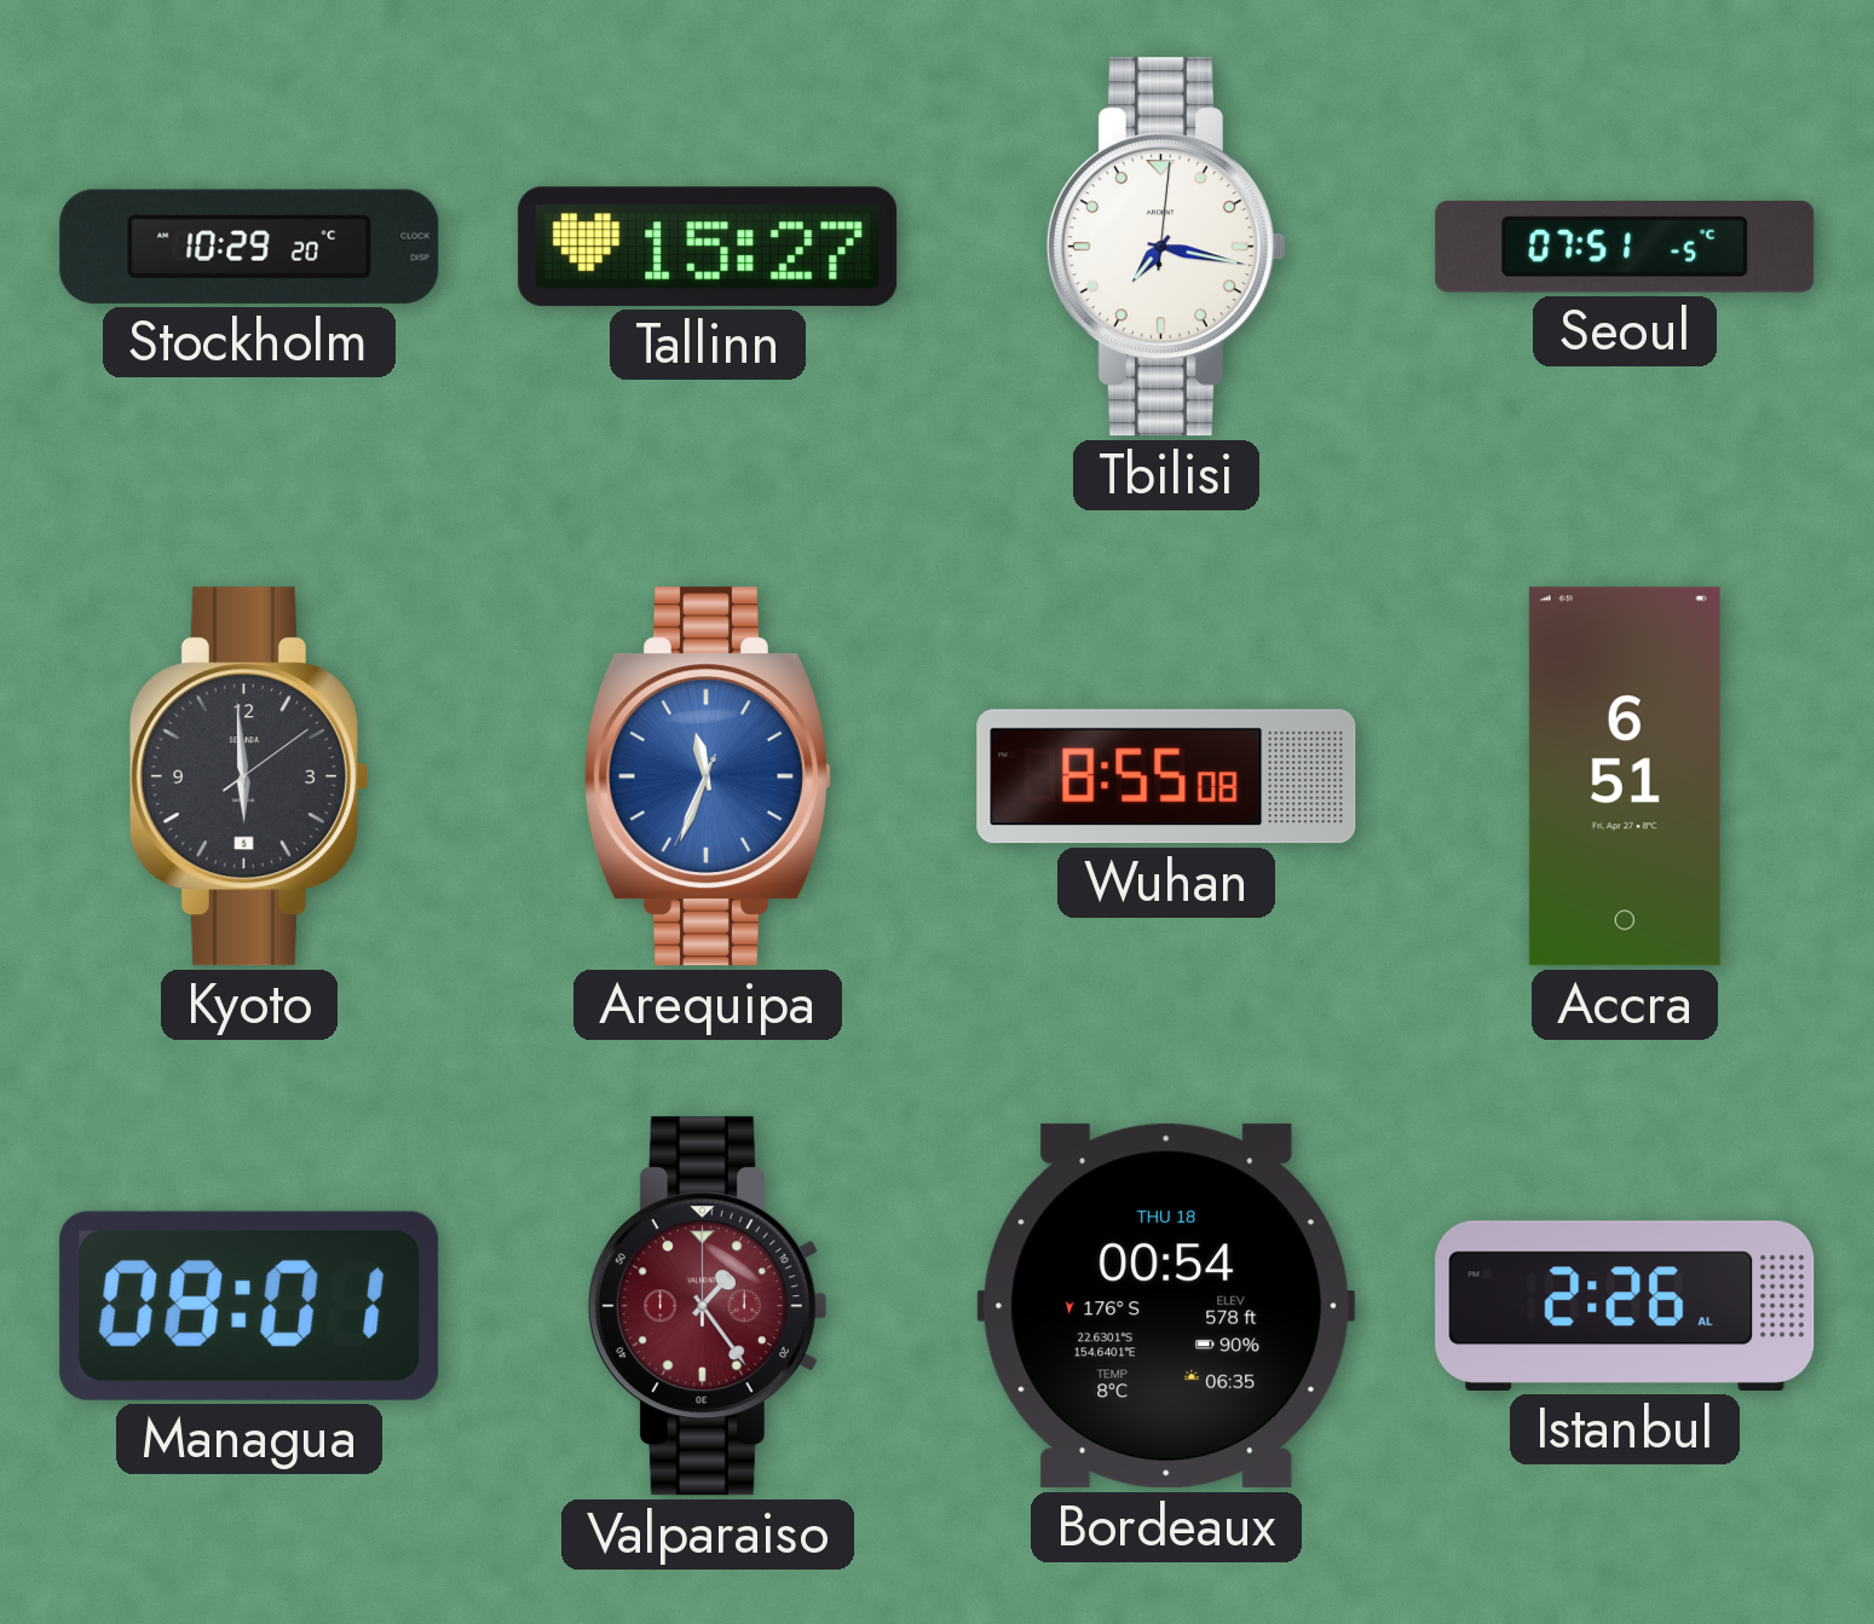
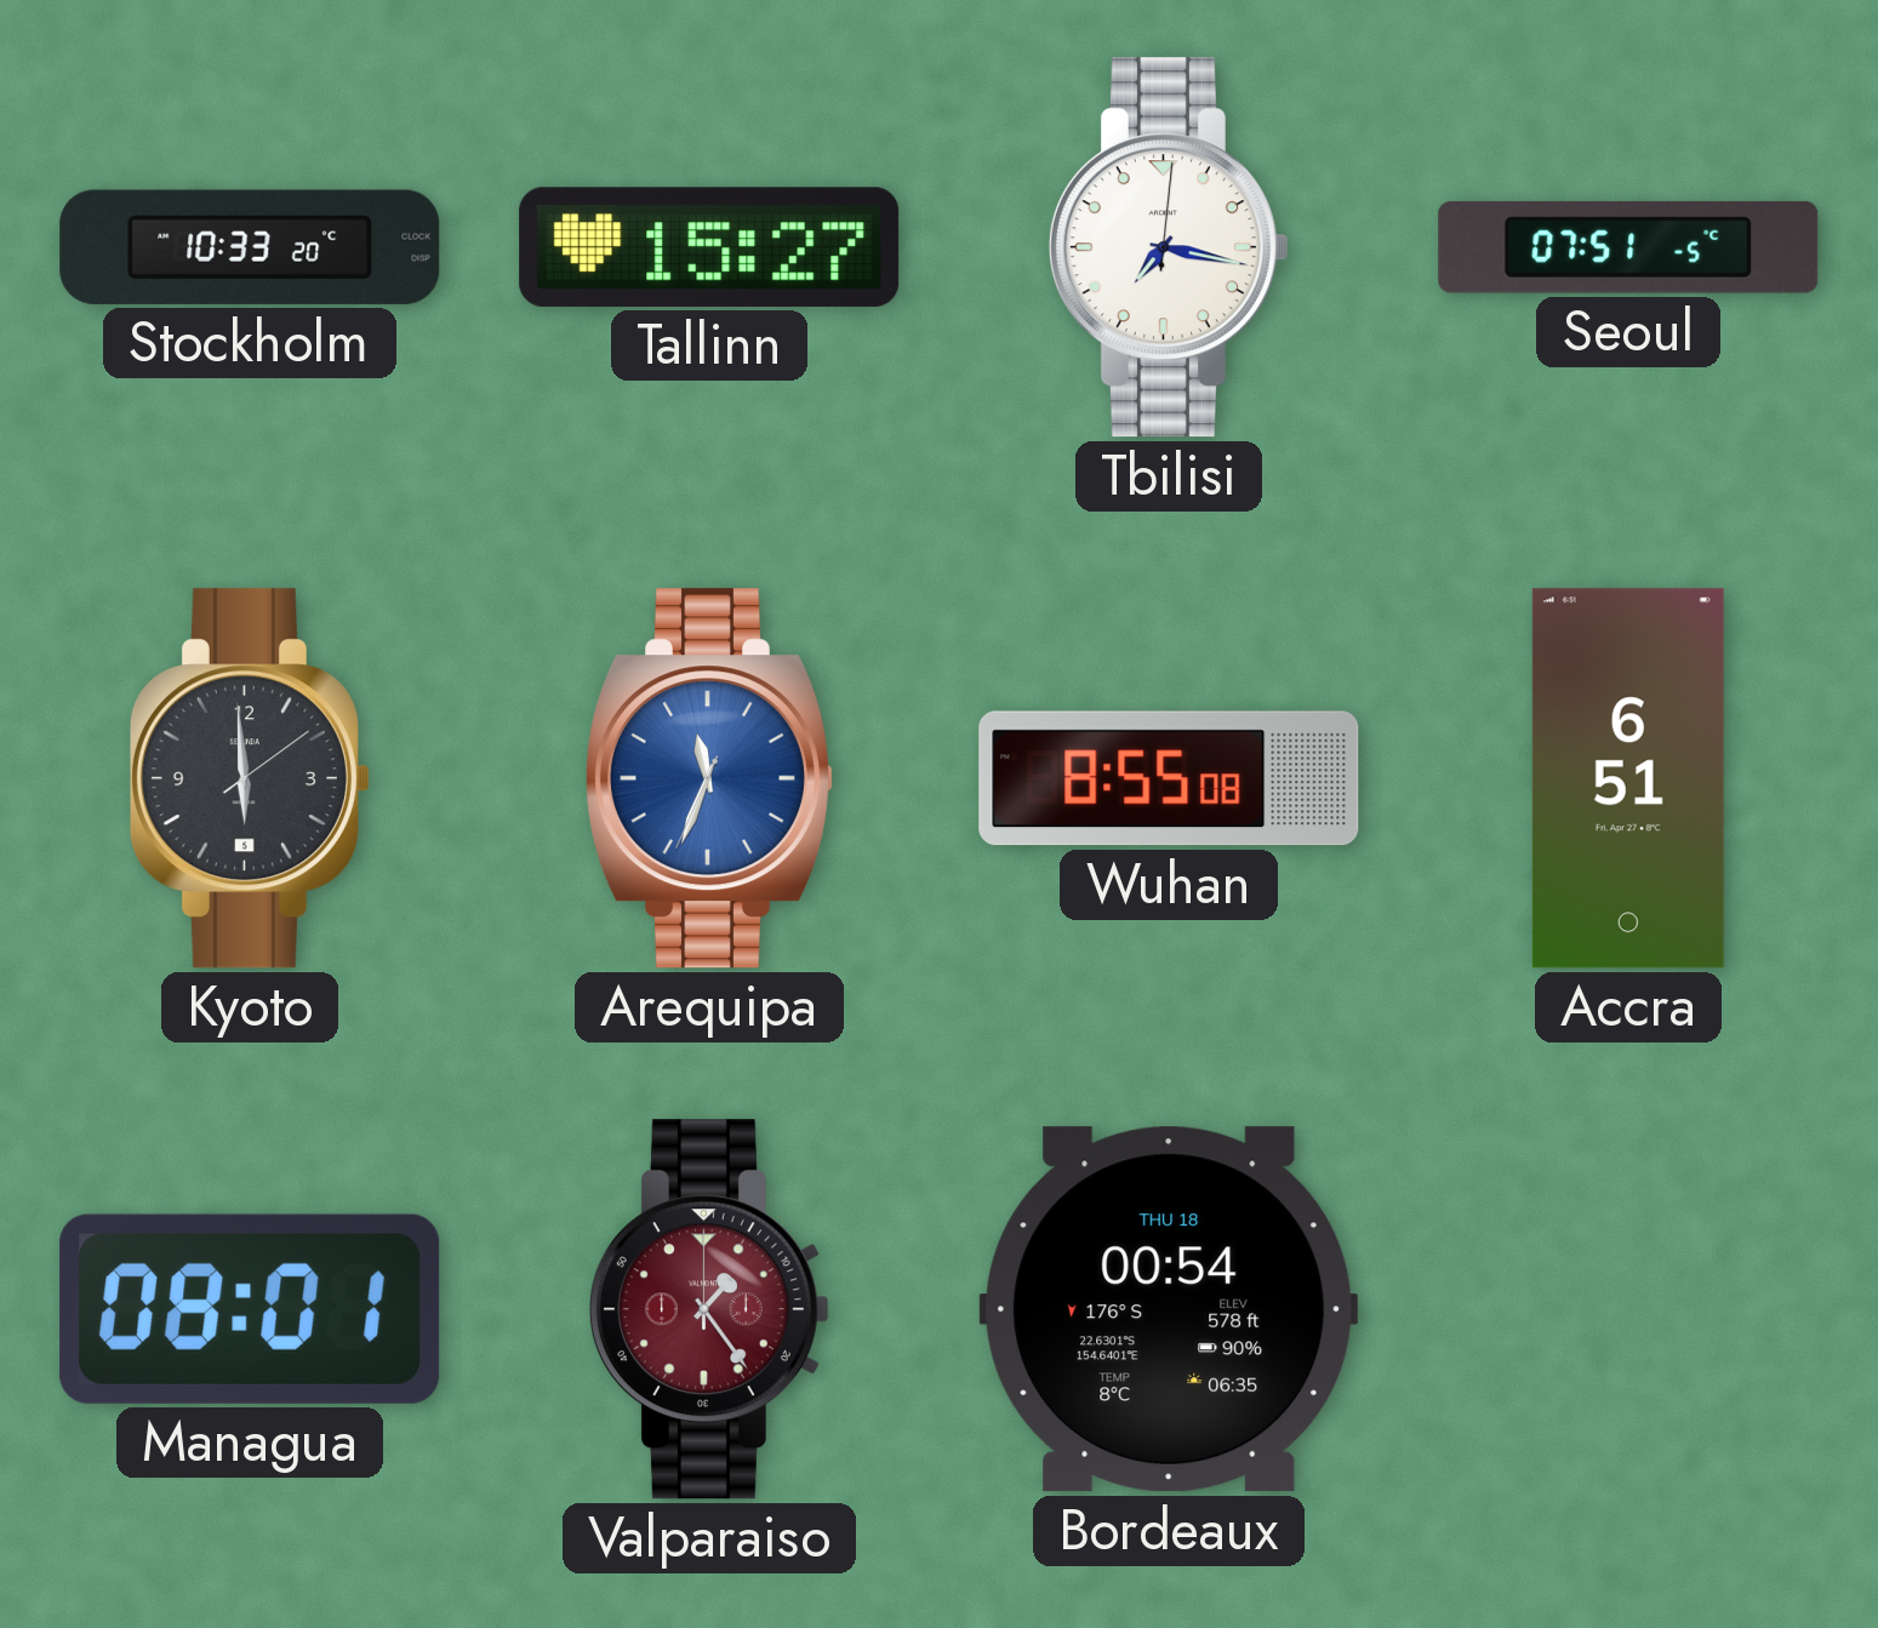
Stockholm: 10:29 -> 10:33
Istanbul: 2:26 -> none
